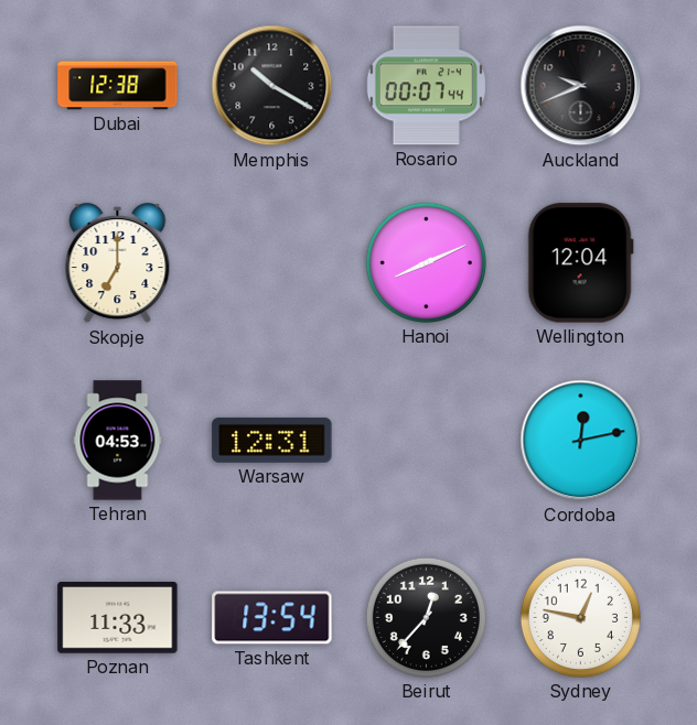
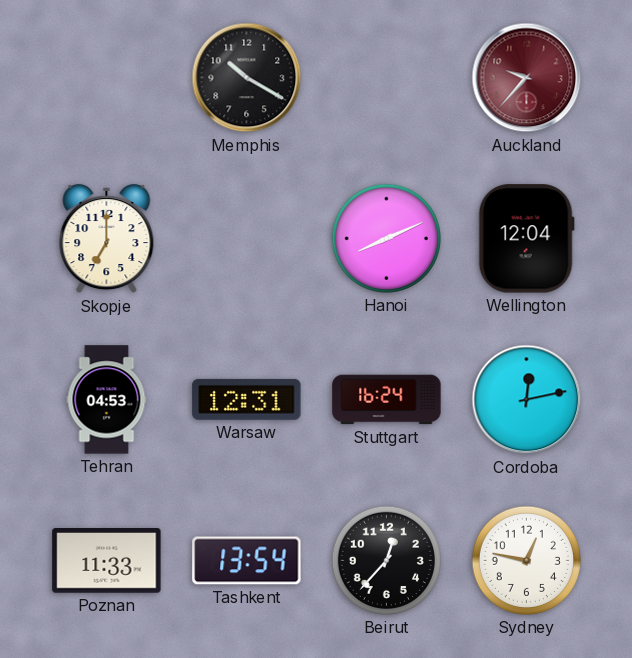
Dubai: 12:38 -> none
Rosario: 00:07 -> none
Auckland: 9:41 -> 9:37
Auckland dial: black -> burgundy
Stuttgart: none -> 16:24
